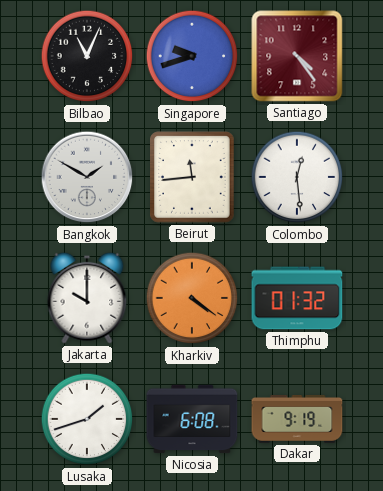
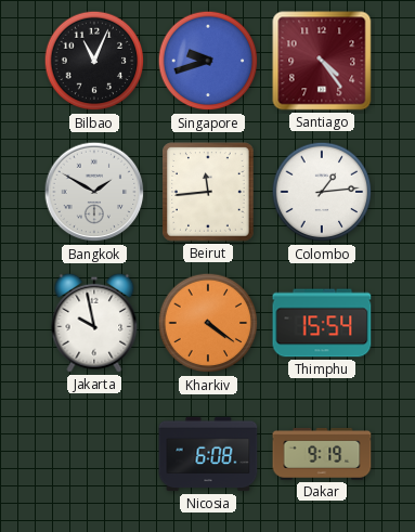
Colombo: 12:29 -> 1:14
Jakarta: 10:00 -> 9:58
Thimphu: 01:32 -> 15:54
Lusaka: 1:42 -> none
